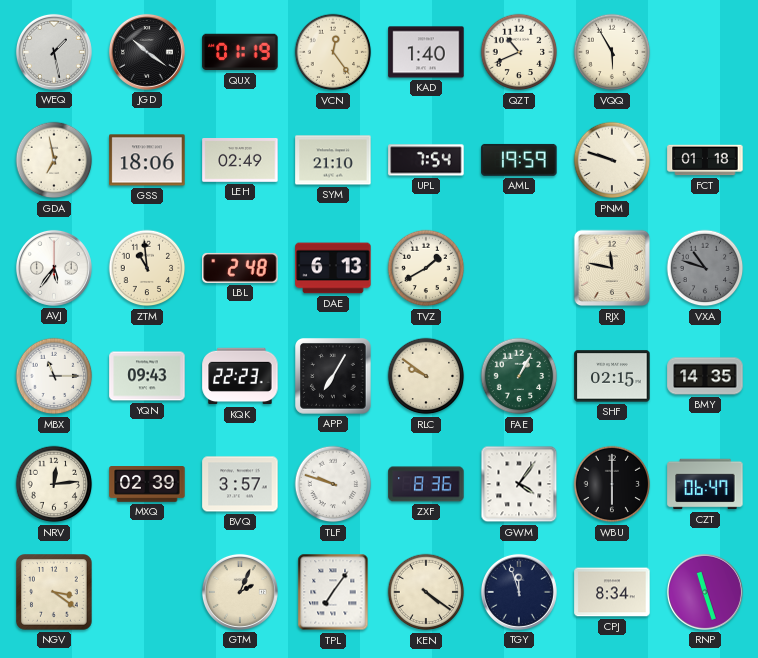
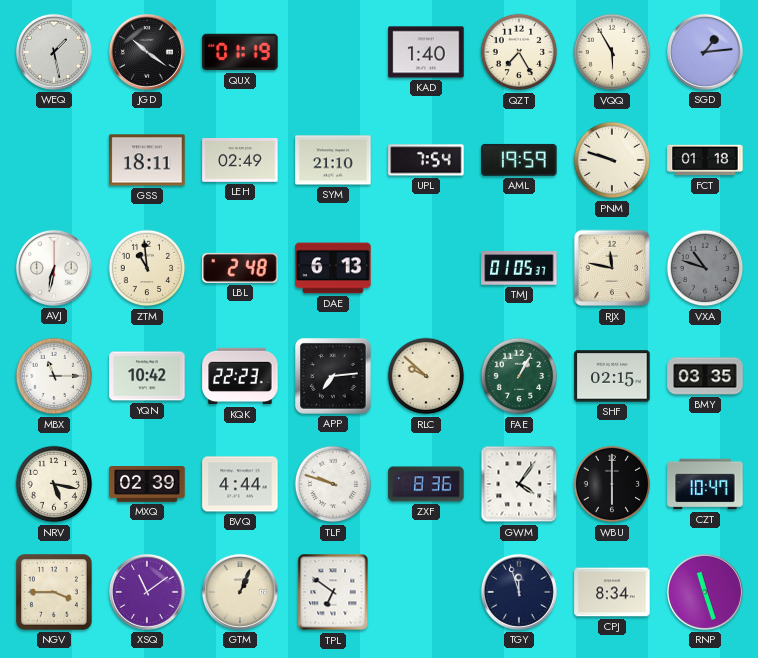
VCN: 12:24 -> none
QZT: 10:41 -> 7:25
SGD: none -> 1:14
GDA: 6:58 -> none
GSS: 18:06 -> 18:11
AVJ: 5:36 -> 6:32
TVZ: 1:40 -> none
TMJ: none -> 01:05
YQN: 09:43 -> 10:42
APP: 7:05 -> 7:14
RLC: 9:51 -> 9:52
BMY: 14:35 -> 03:35
NRV: 12:14 -> 5:17
BVQ: 3:57 -> 4:44
CZT: 06:47 -> 10:47
NGV: 3:21 -> 3:45
XSQ: none -> 11:09
GTM: 2:04 -> 1:04
TPL: 7:06 -> 6:51
KEN: 4:21 -> none
